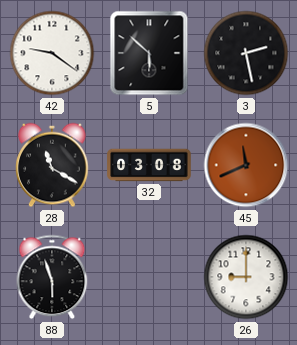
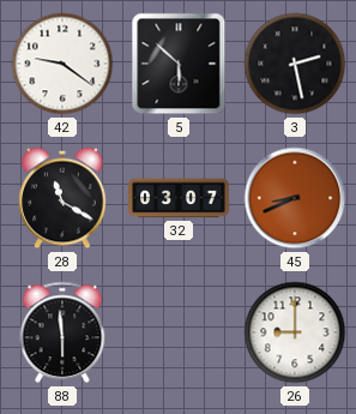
32: 03:08 -> 03:07
45: 11:41 -> 8:41
88: 5:57 -> 5:59
